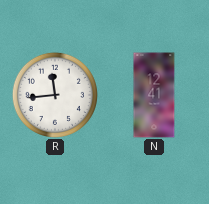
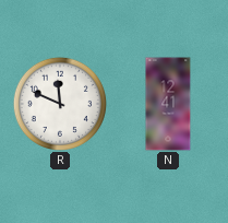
R: 11:44 -> 11:49
